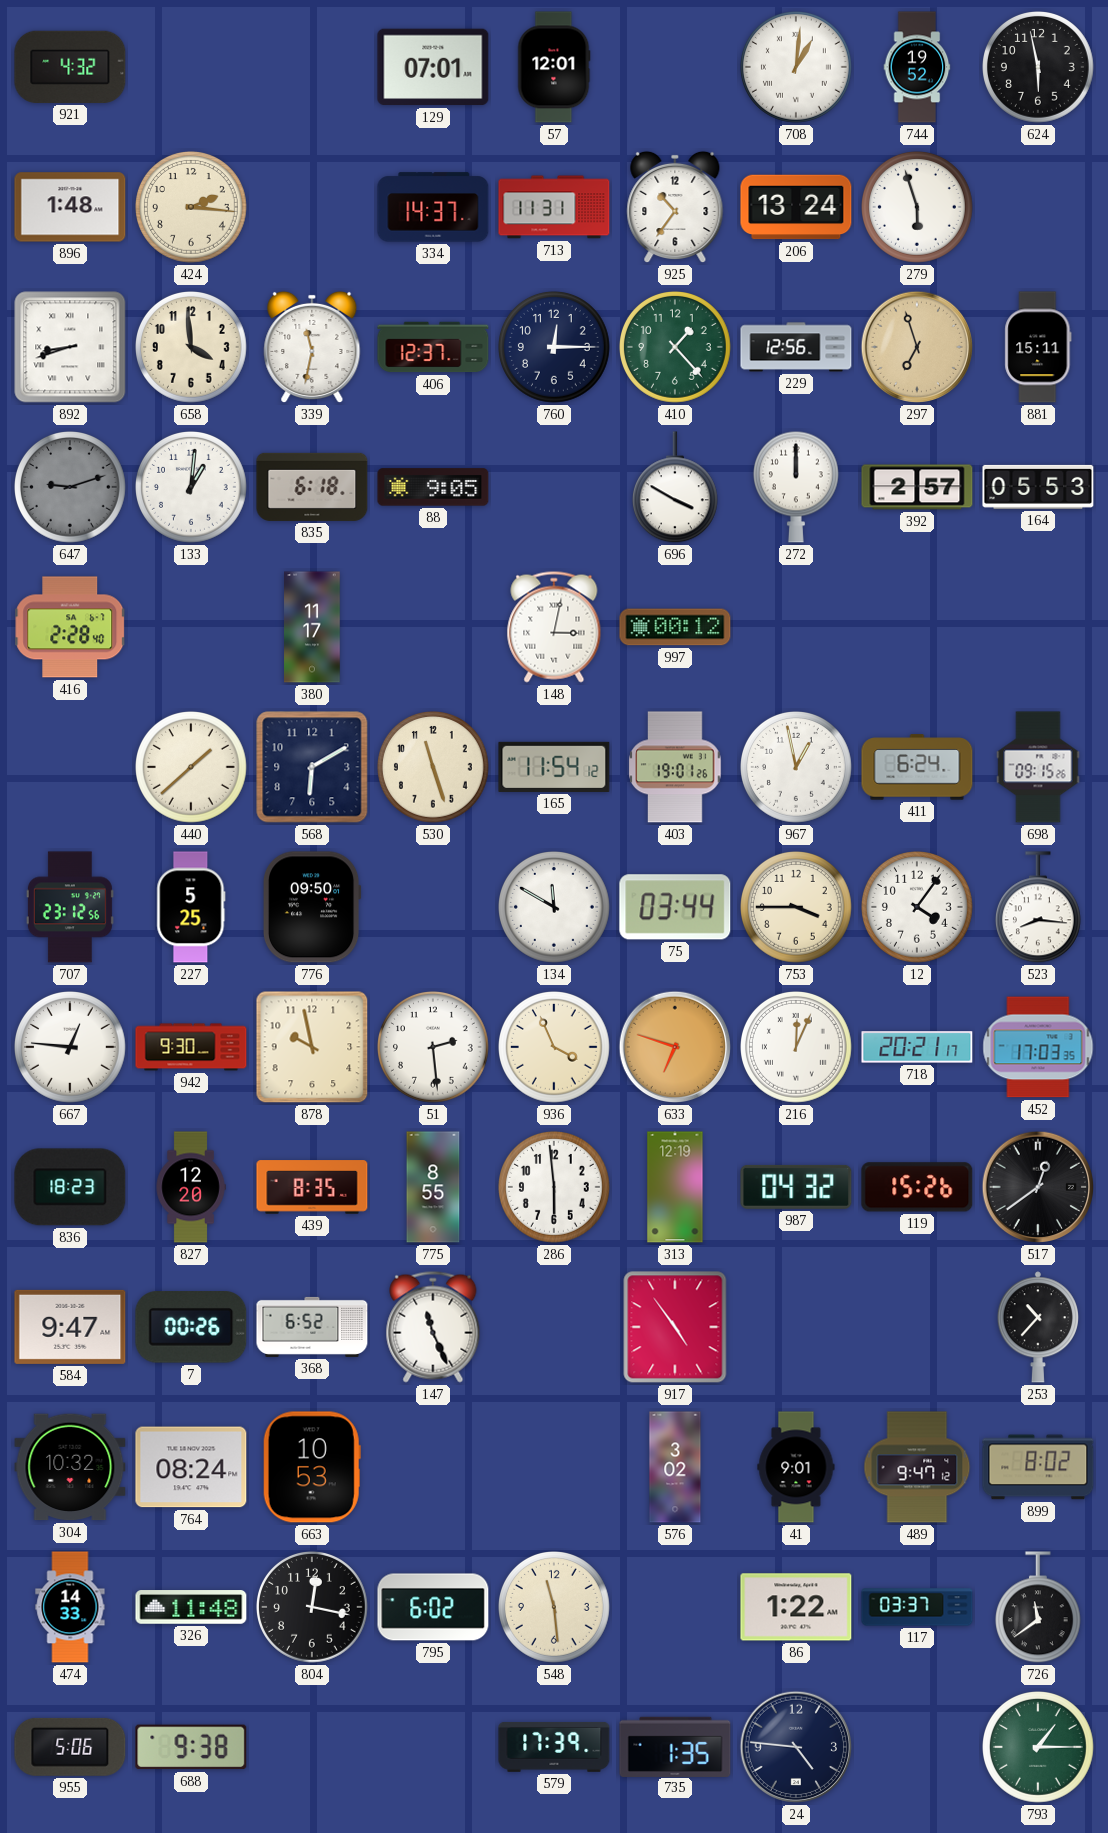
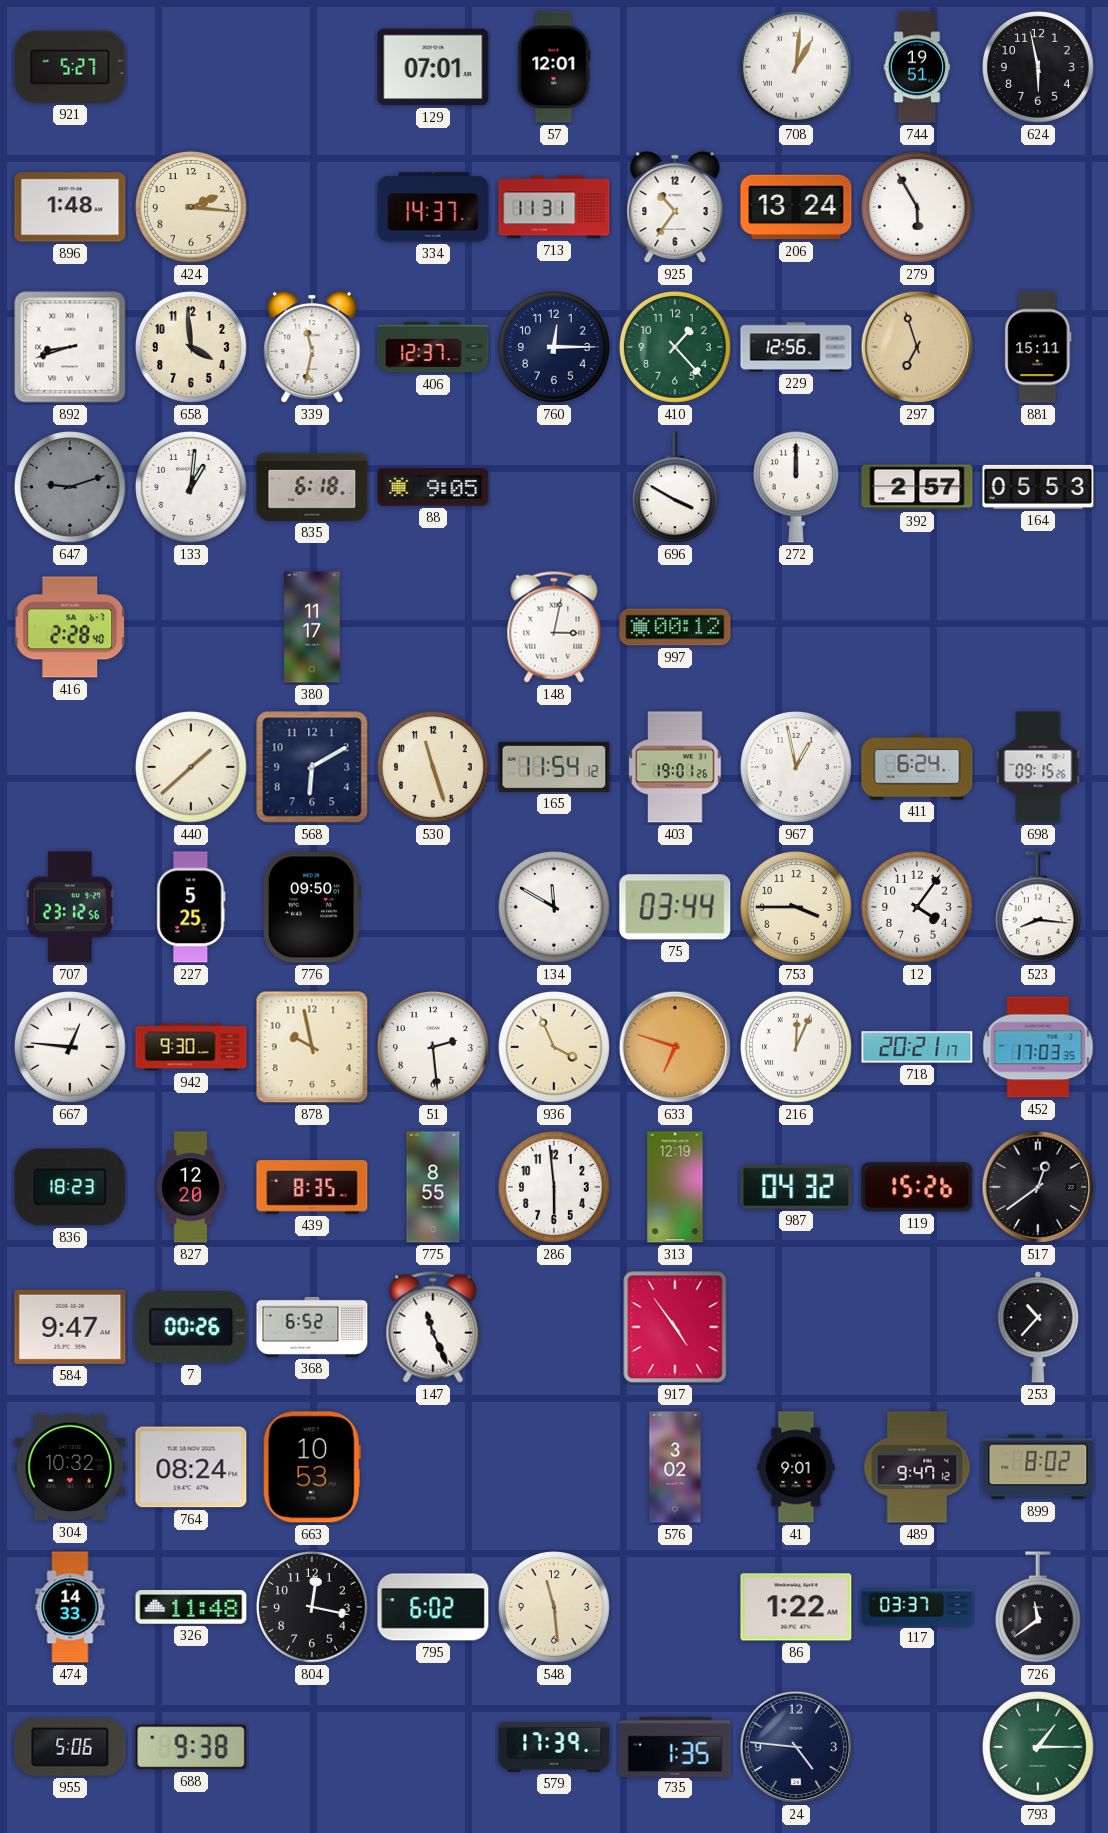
921: 4:32 -> 5:27
744: 19:52 -> 19:51
279: 5:57 -> 5:55
